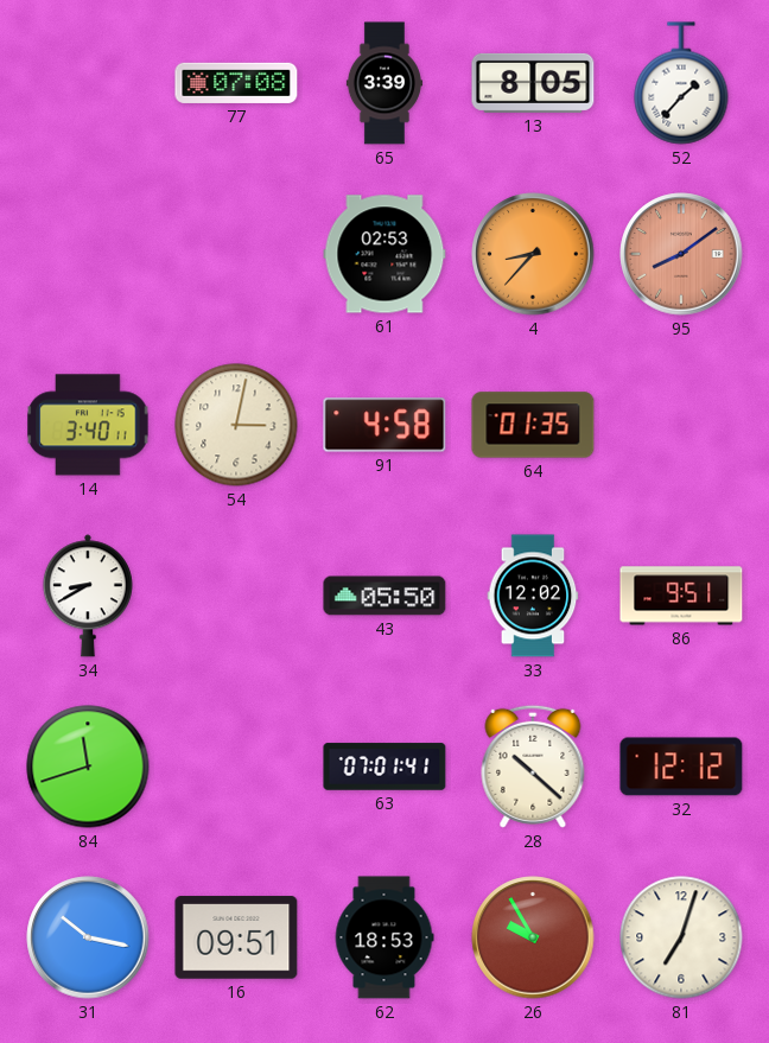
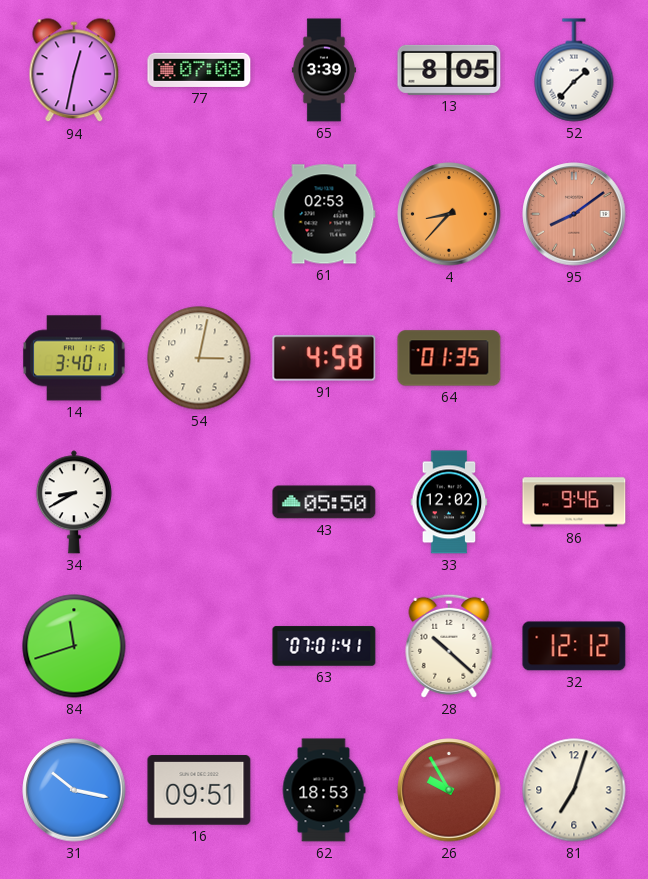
94: none -> 12:32
86: 9:51 -> 9:46
